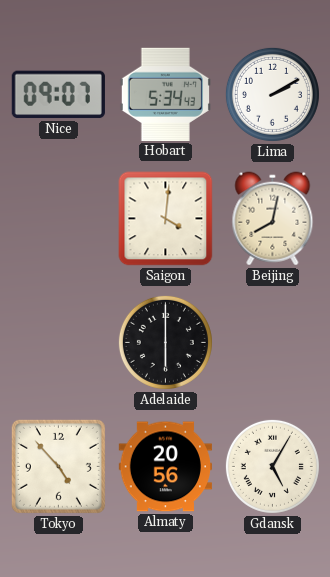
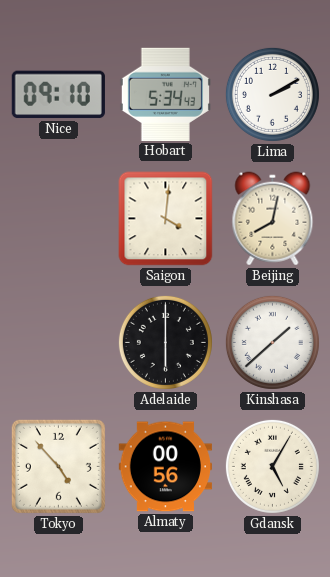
Nice: 09:07 -> 09:10
Kinshasa: none -> 1:38
Almaty: 20:56 -> 00:56
